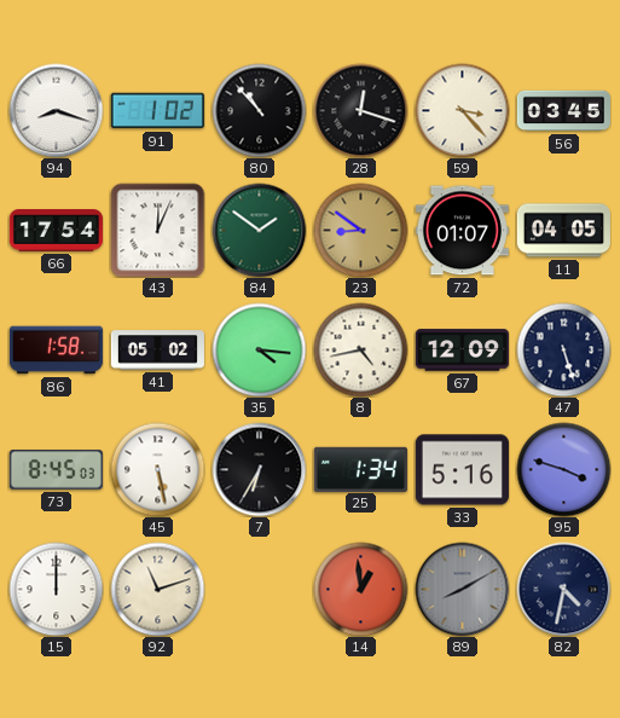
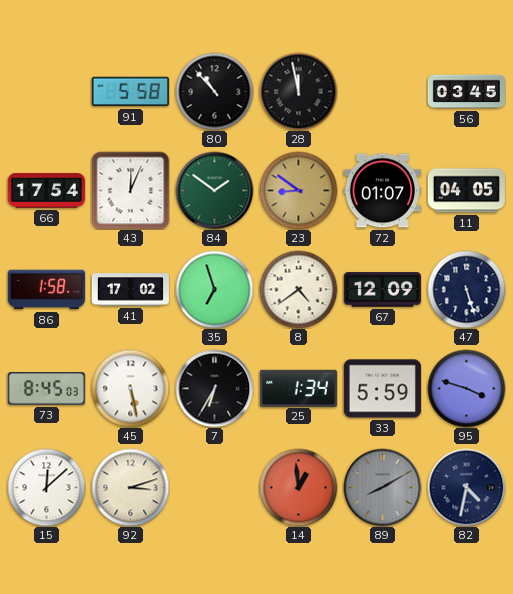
94: 8:18 -> none
91: 1:02 -> 5:58
28: 12:18 -> 11:58
59: 3:23 -> none
41: 05:02 -> 17:02
35: 4:16 -> 6:57
8: 4:43 -> 4:39
33: 5:16 -> 5:59
15: 12:00 -> 12:08
92: 11:12 -> 3:12
